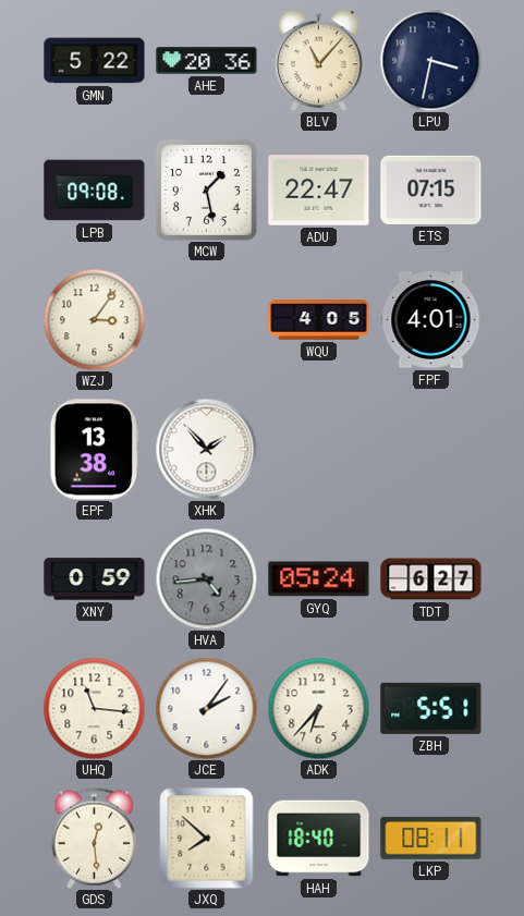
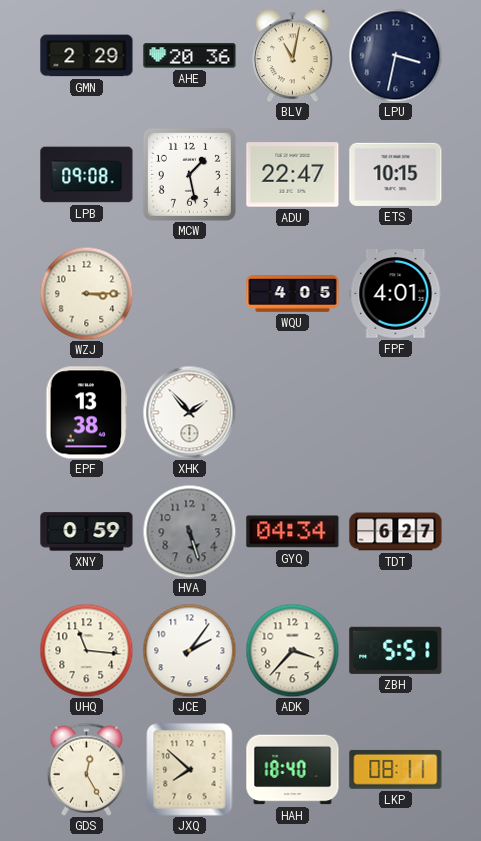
GMN: 5:22 -> 2:29
BLV: 11:07 -> 11:02
ETS: 07:15 -> 10:15
WZJ: 3:06 -> 3:15
HVA: 4:44 -> 5:27
GYQ: 05:24 -> 04:34
ADK: 6:37 -> 3:37
GDS: 12:29 -> 12:25
